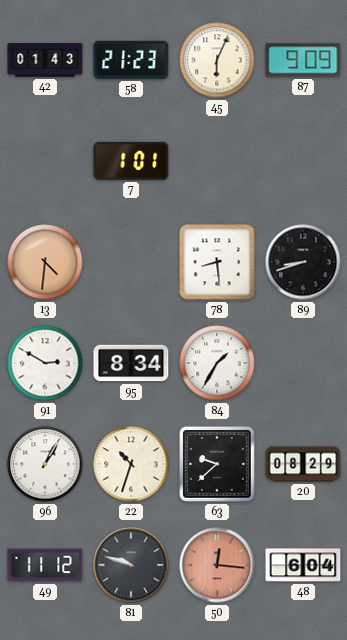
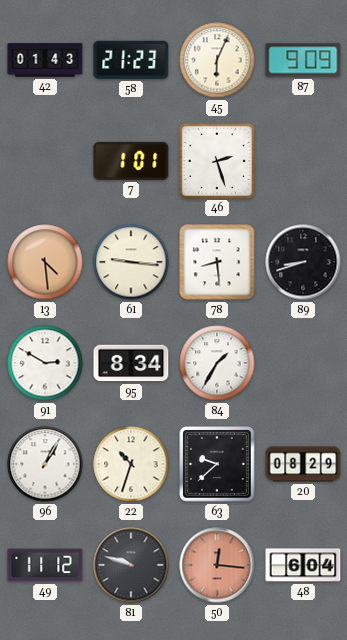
46: none -> 2:27
13: 4:31 -> 4:29
61: none -> 9:16
